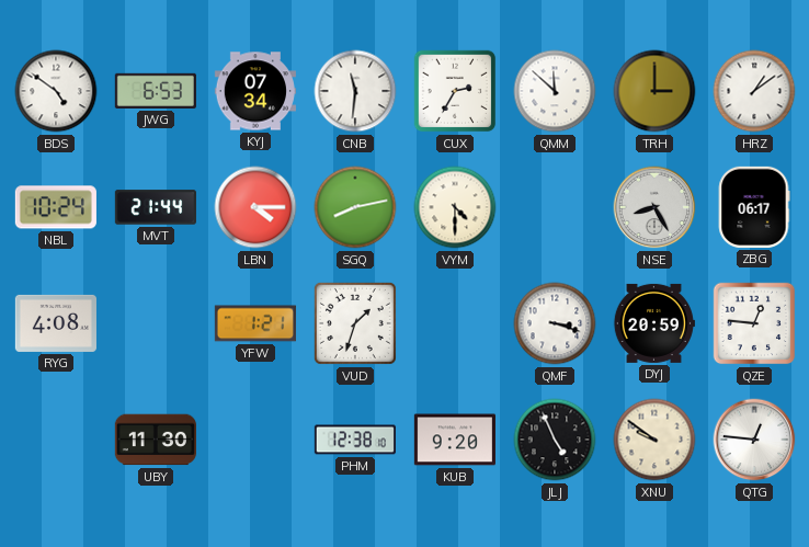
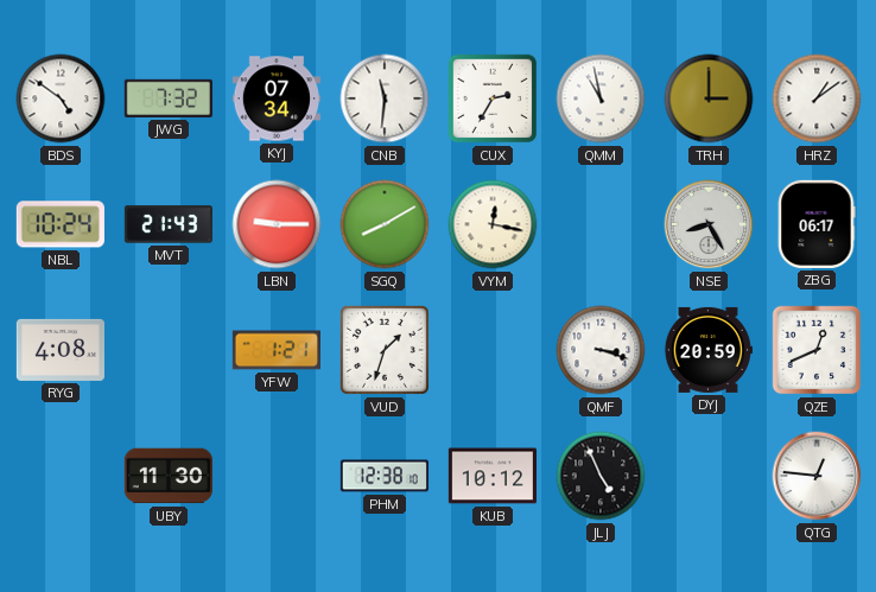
JWG: 6:53 -> 7:32
QMM: 11:52 -> 10:58
MVT: 21:44 -> 21:43
LBN: 4:15 -> 9:15
SGQ: 8:13 -> 8:10
VYM: 4:30 -> 12:17
QZE: 12:46 -> 12:41
KUB: 9:20 -> 10:12
XNU: 9:51 -> none
